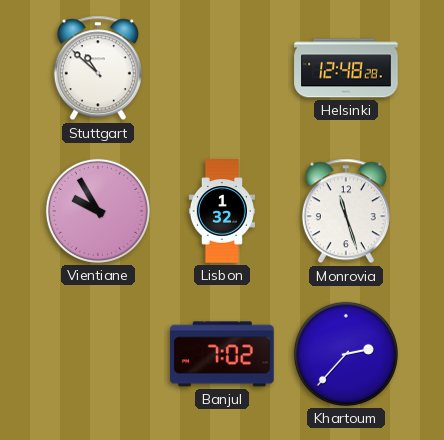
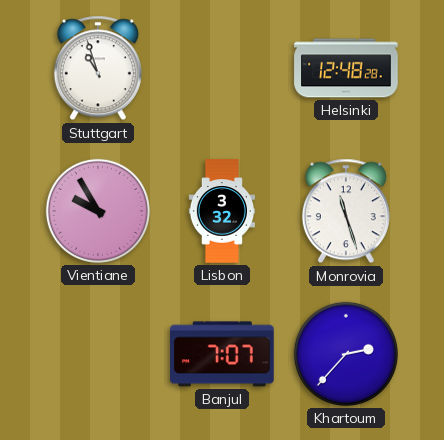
Stuttgart: 10:52 -> 10:57
Lisbon: 1:32 -> 3:32
Banjul: 7:02 -> 7:07
